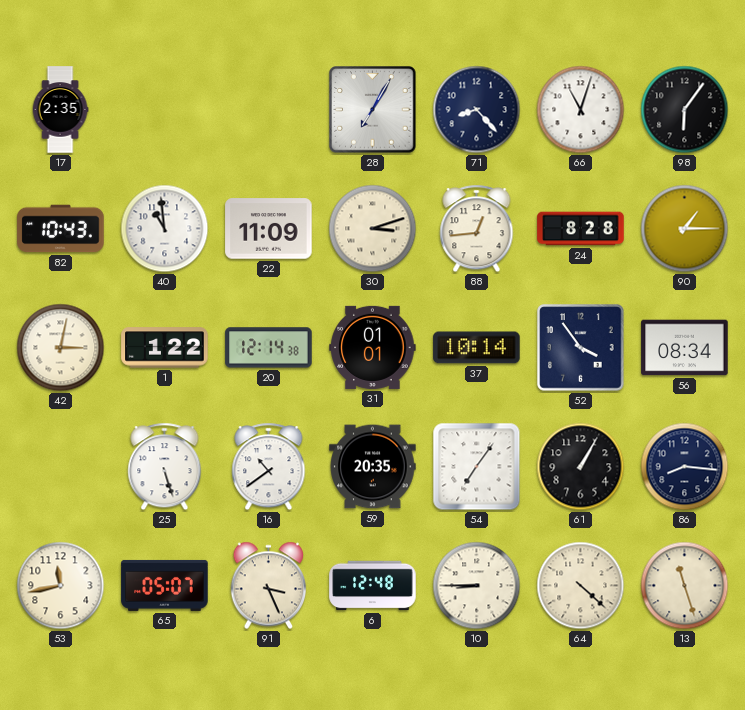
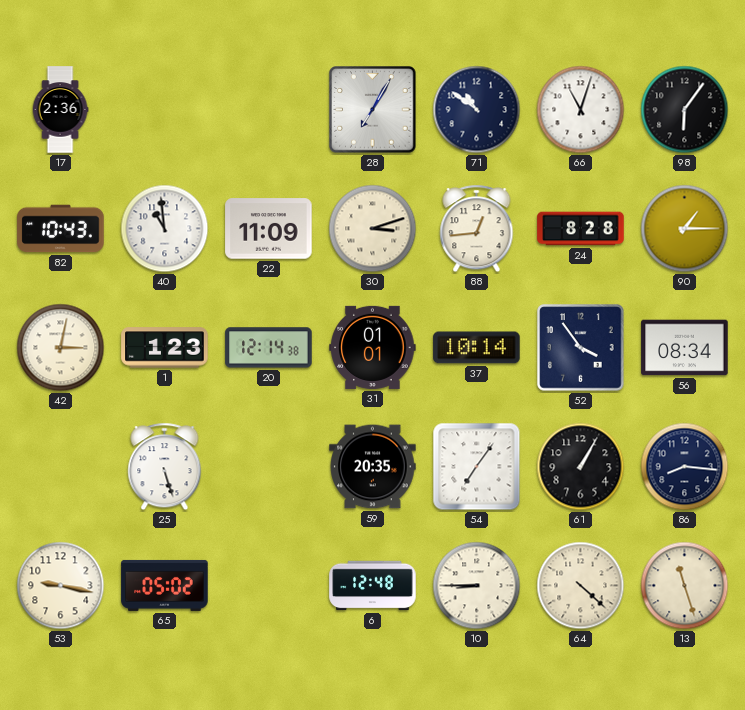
17: 2:35 -> 2:36
71: 8:23 -> 10:51
1: 1:22 -> 1:23
16: 10:39 -> none
53: 11:43 -> 9:17
65: 05:07 -> 05:02
91: 3:26 -> none
